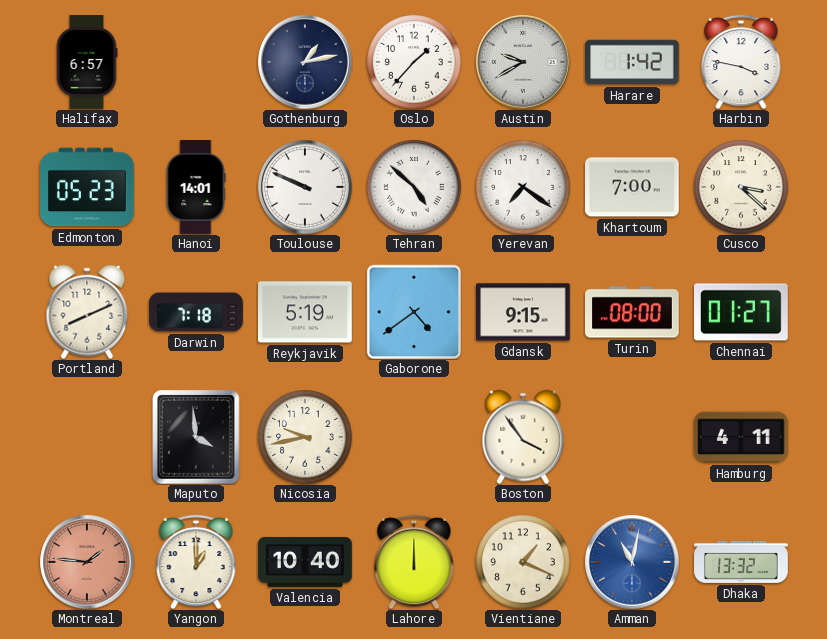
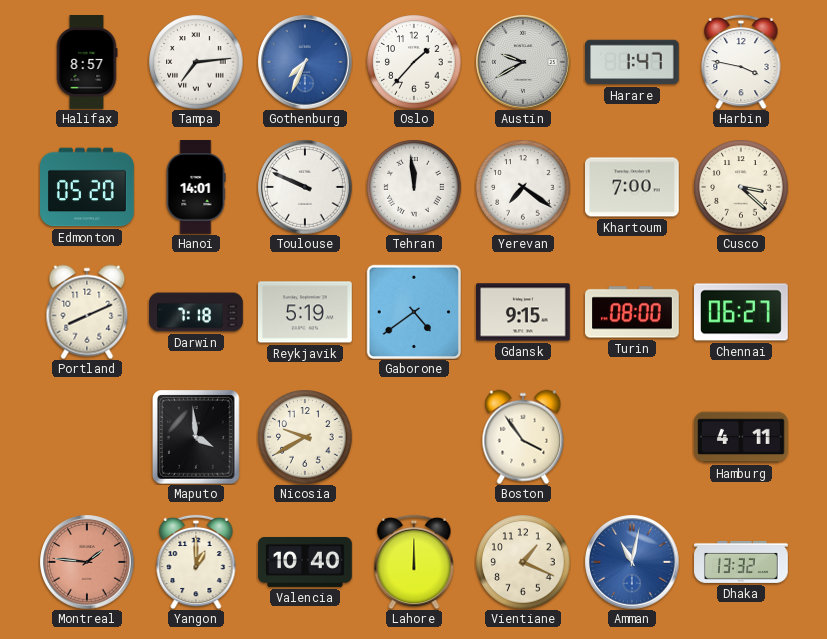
Halifax: 6:57 -> 8:57
Tampa: none -> 7:14
Gothenburg: 1:13 -> 7:34
Gothenburg dial: navy -> blue
Harare: 1:42 -> 1:47
Edmonton: 05:23 -> 05:20
Tehran: 4:52 -> 11:59
Chennai: 01:27 -> 06:27
Nicosia: 9:43 -> 9:40
